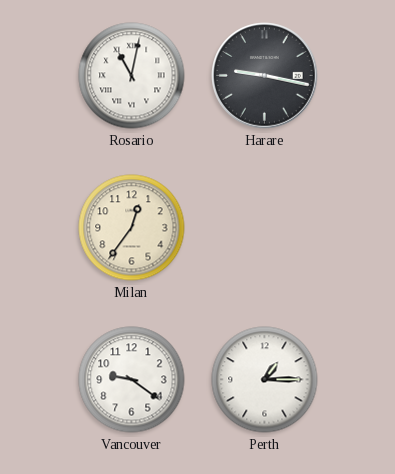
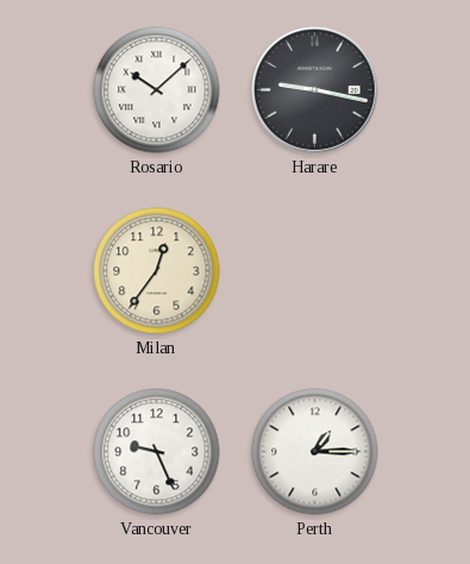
Rosario: 11:02 -> 10:08
Vancouver: 9:21 -> 9:26
